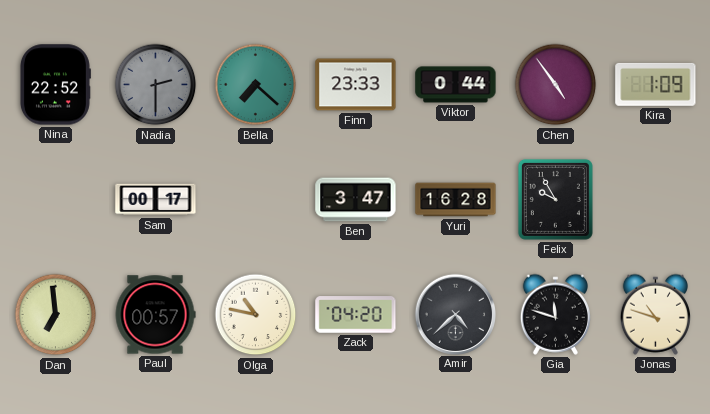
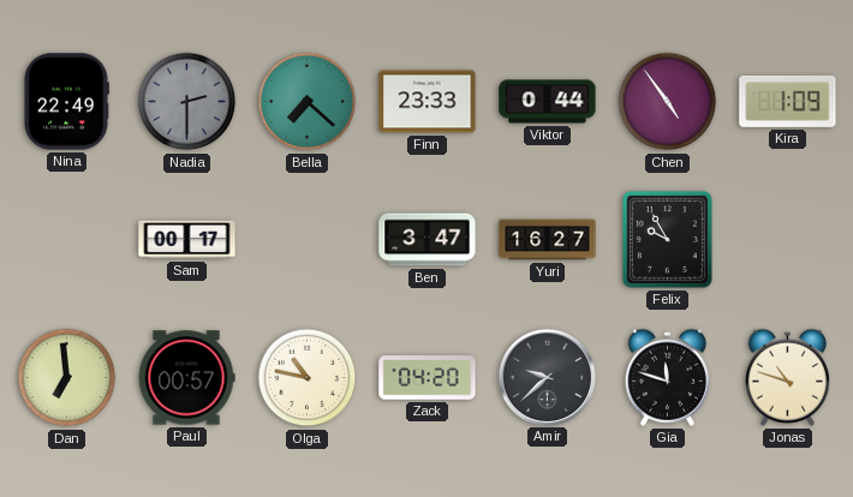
Nina: 22:52 -> 22:49
Yuri: 16:28 -> 16:27
Amir: 4:38 -> 9:38
